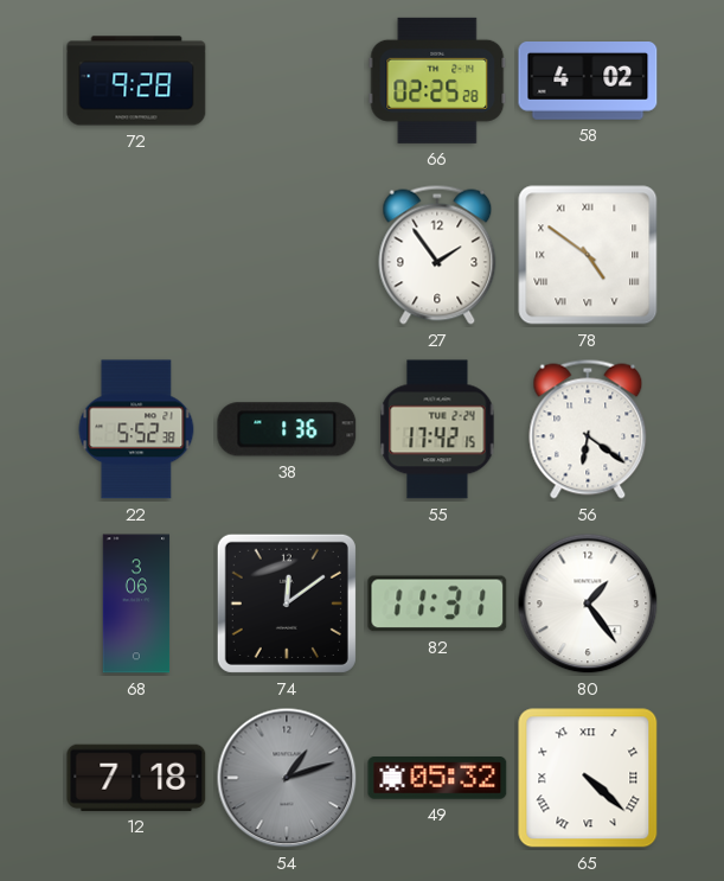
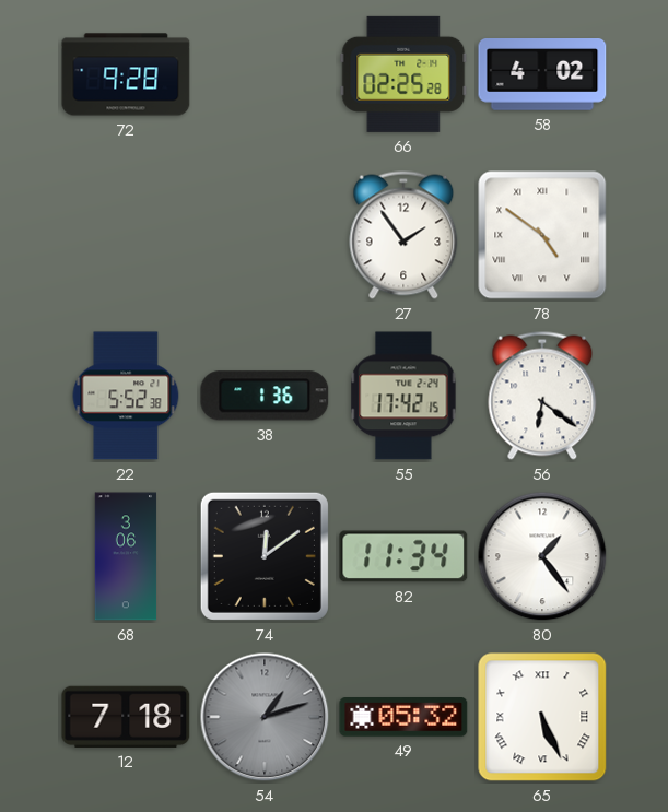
82: 11:31 -> 11:34
65: 4:22 -> 5:26
